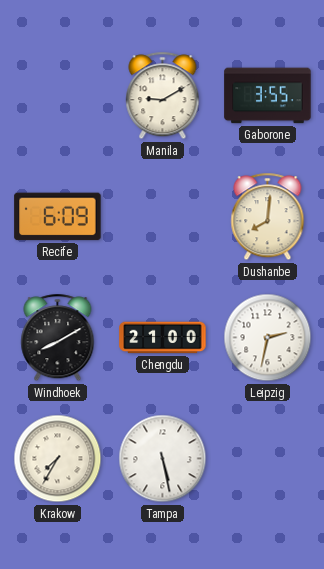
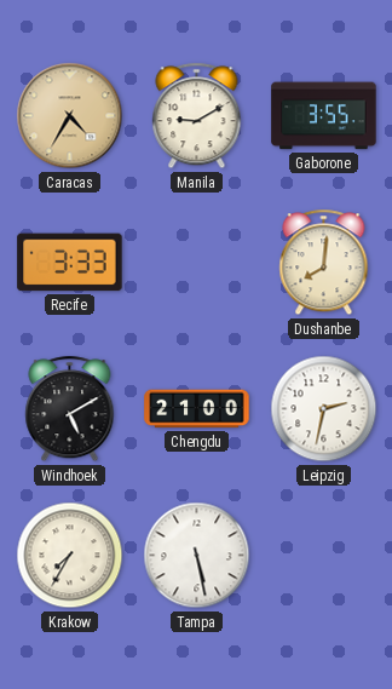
Caracas: none -> 4:35
Recife: 6:09 -> 3:33
Windhoek: 8:10 -> 5:10
